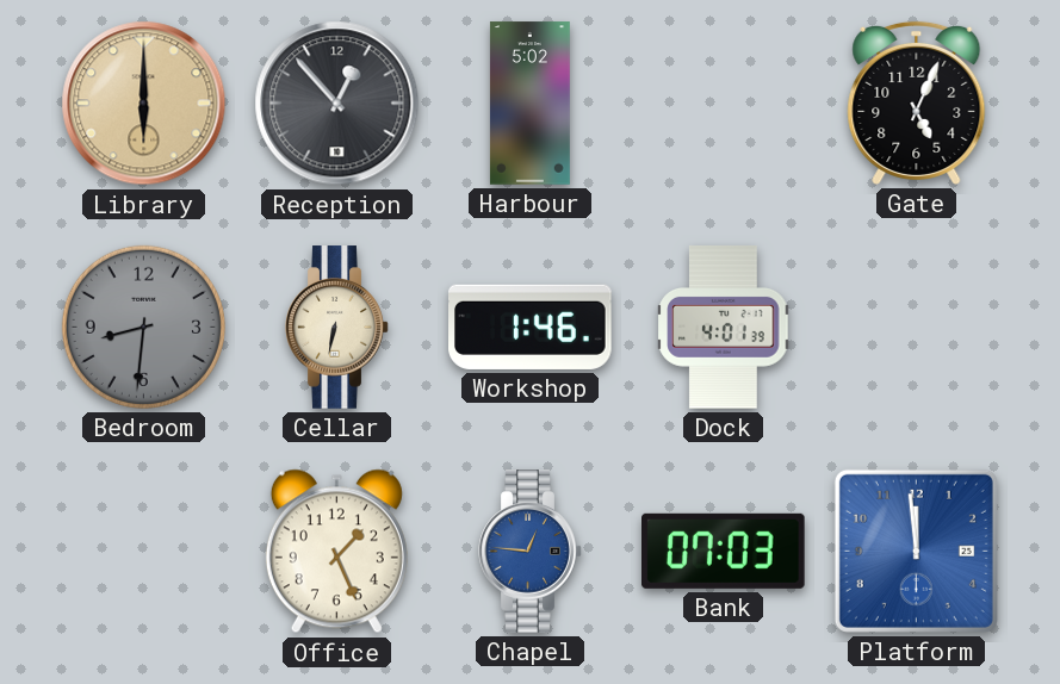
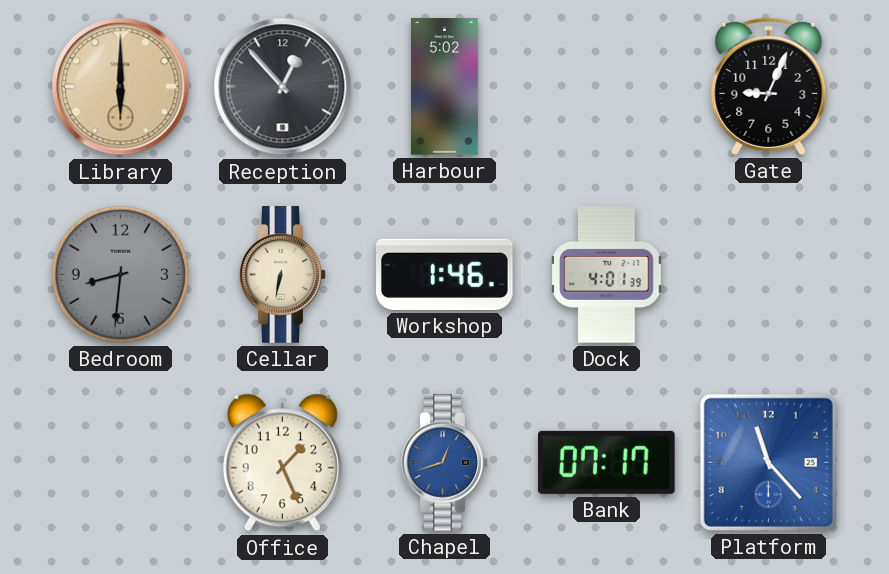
Gate: 5:04 -> 9:04
Chapel: 12:46 -> 12:42
Bank: 07:03 -> 07:17
Platform: 11:59 -> 11:23
